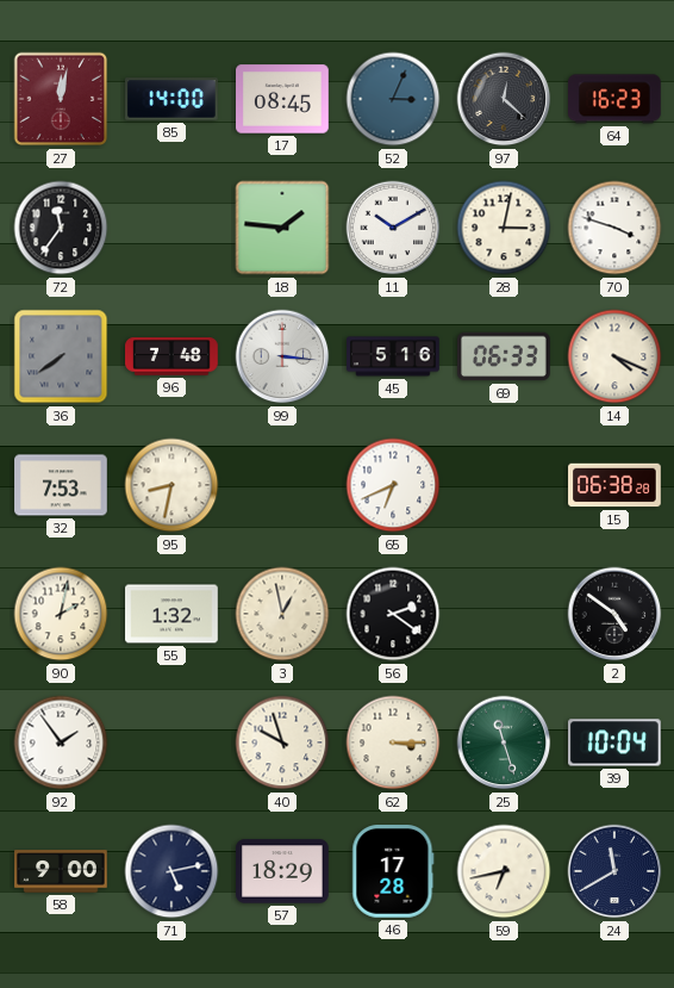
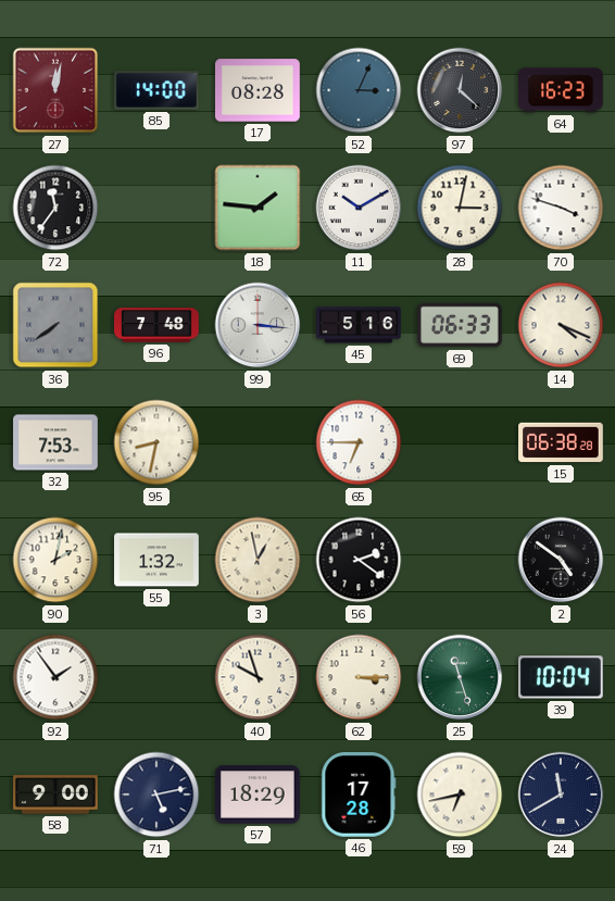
17: 08:45 -> 08:28
65: 6:41 -> 6:45
